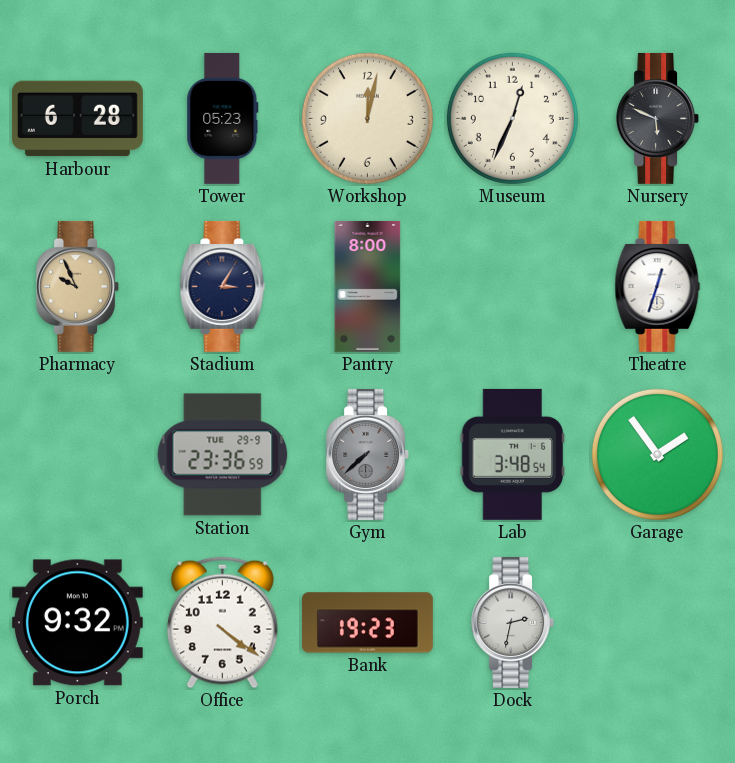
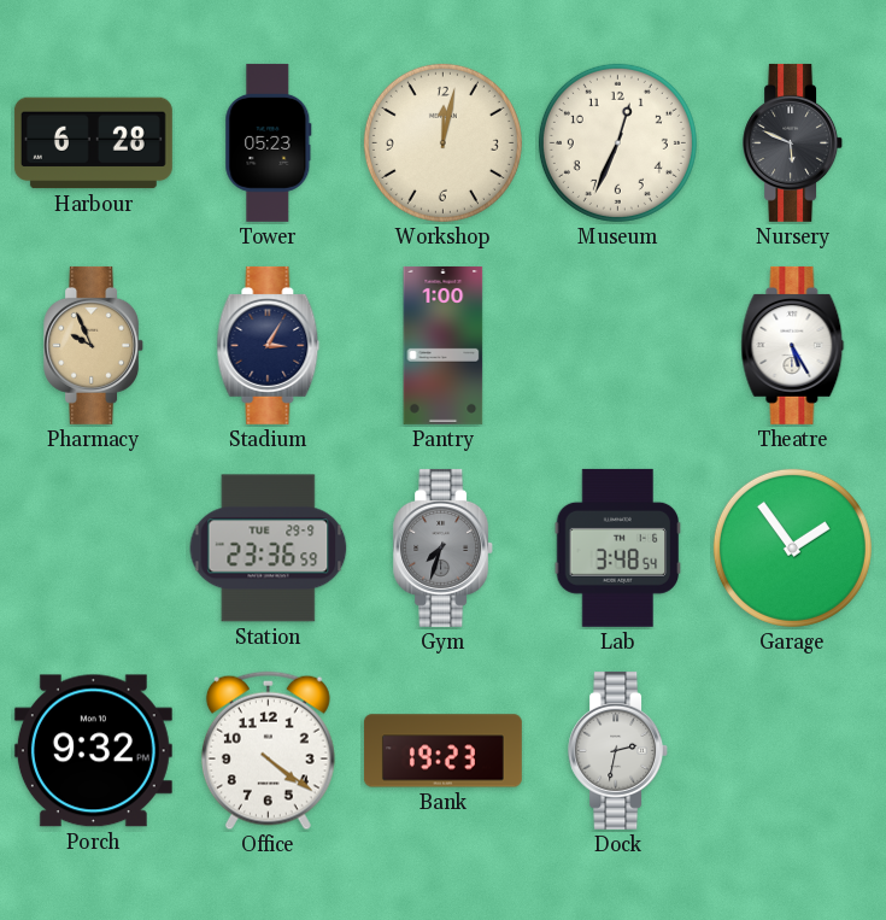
Pantry: 8:00 -> 1:00
Theatre: 12:33 -> 5:25
Gym: 7:38 -> 7:33
